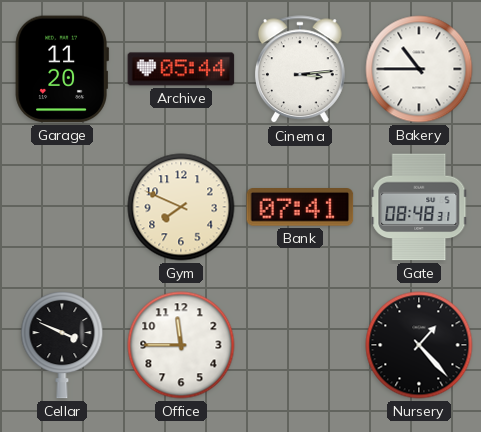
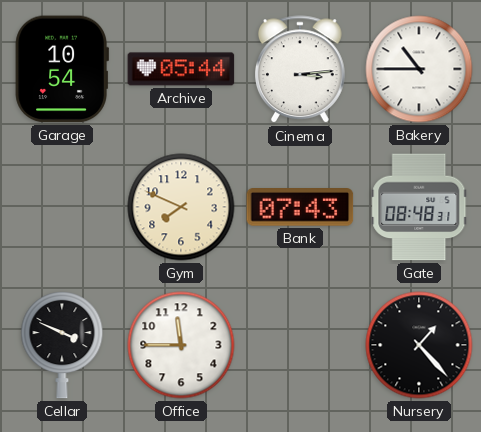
Garage: 11:20 -> 10:54
Bank: 07:41 -> 07:43
